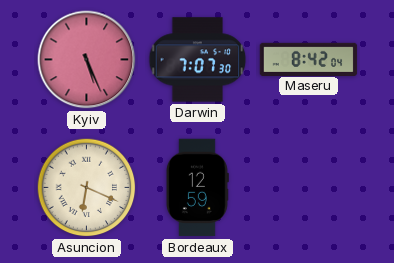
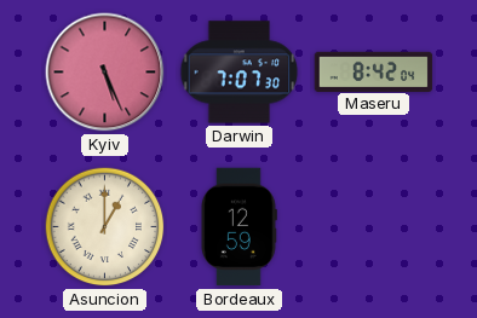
Asuncion: 6:19 -> 1:00
